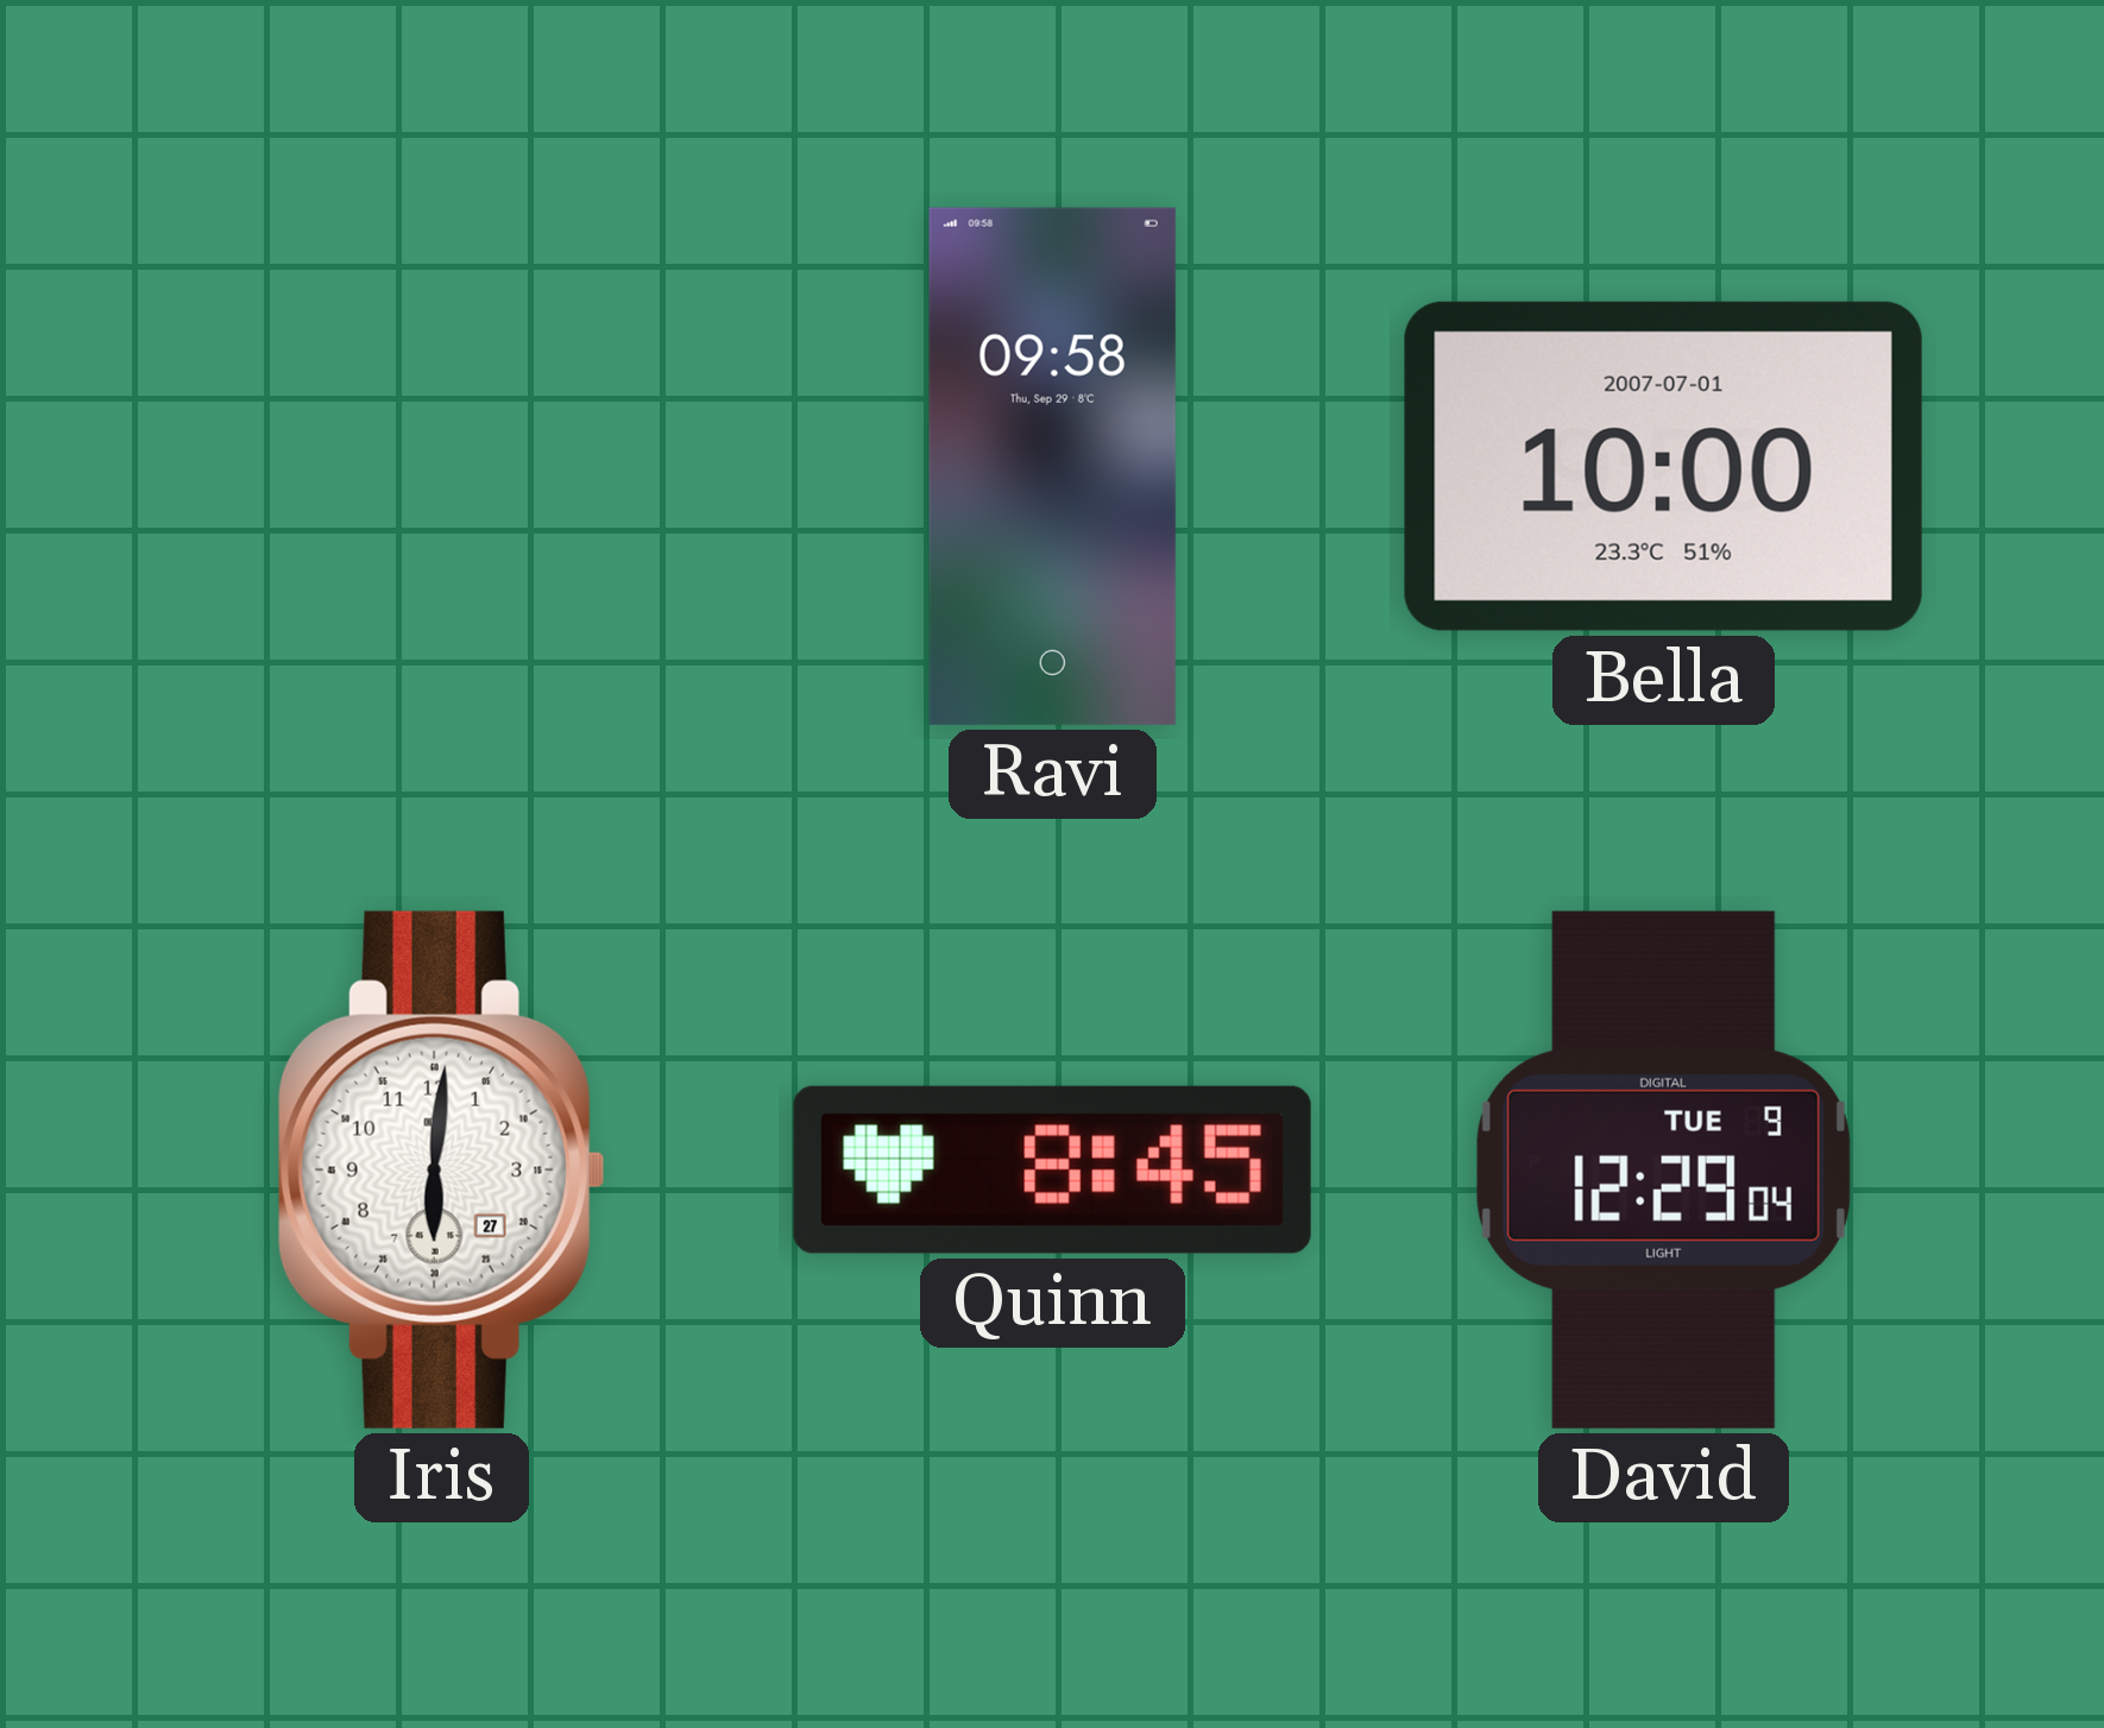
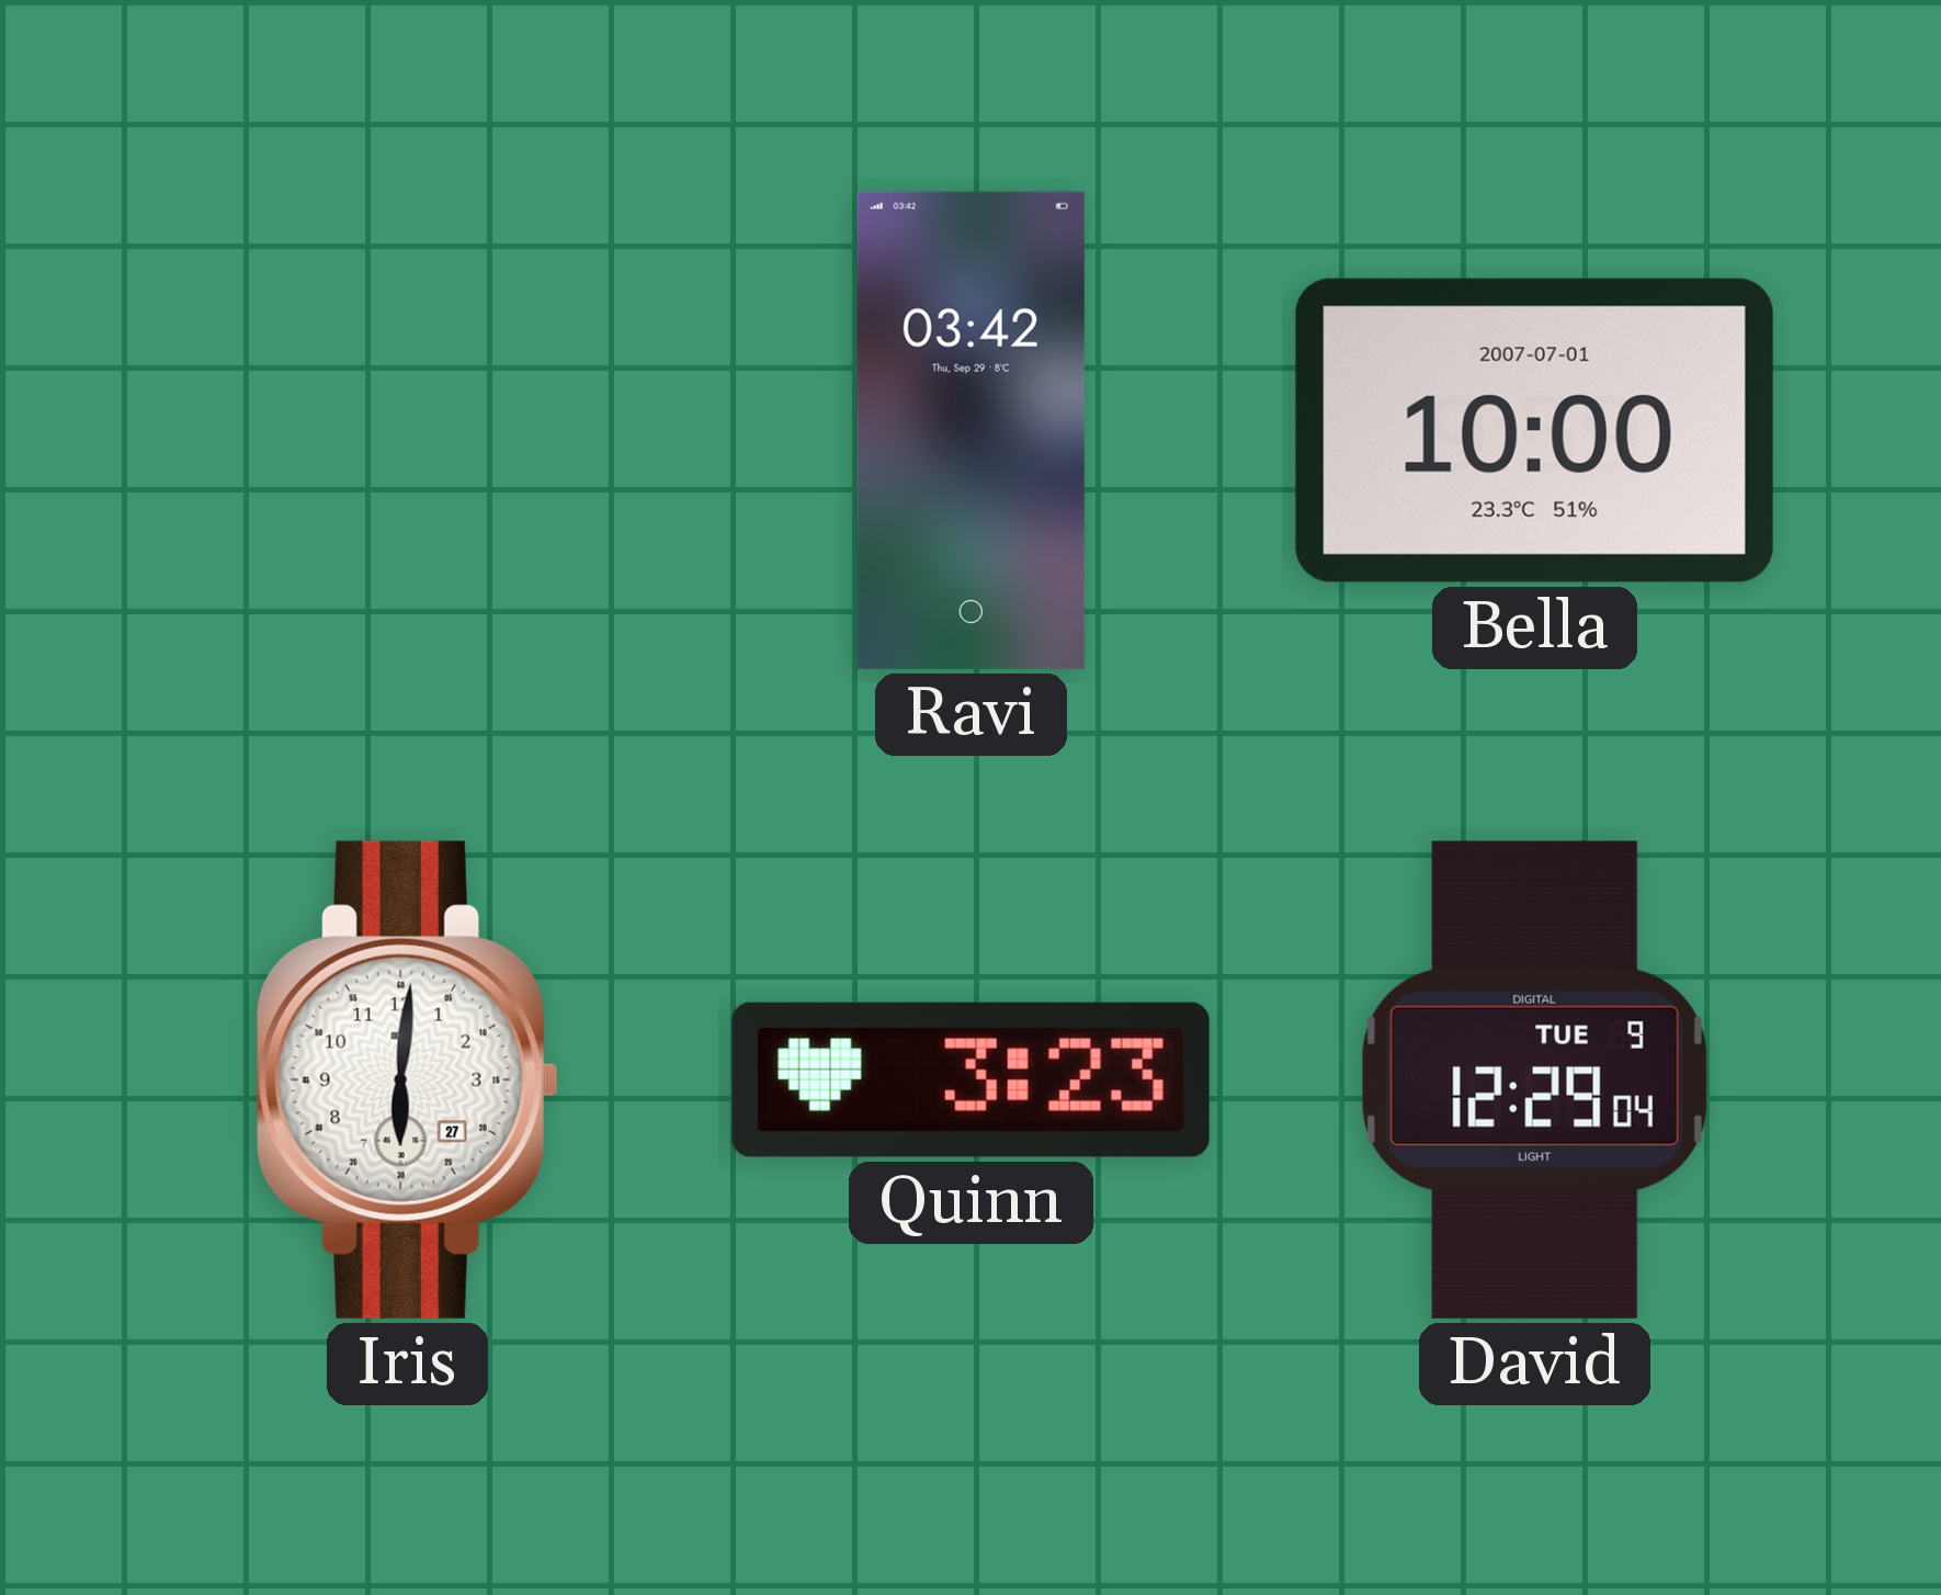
Ravi: 09:58 -> 03:42
Quinn: 8:45 -> 3:23
